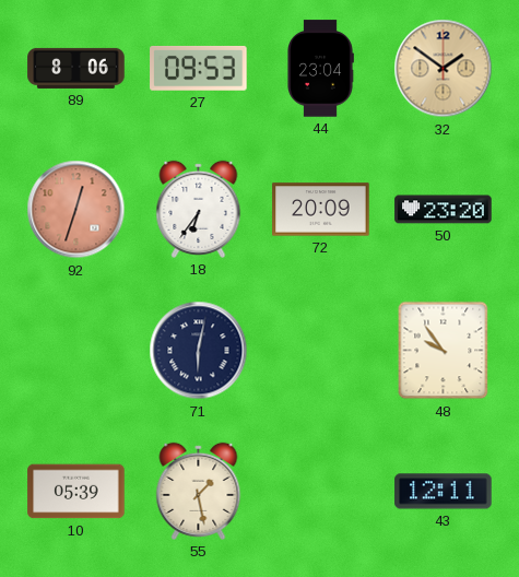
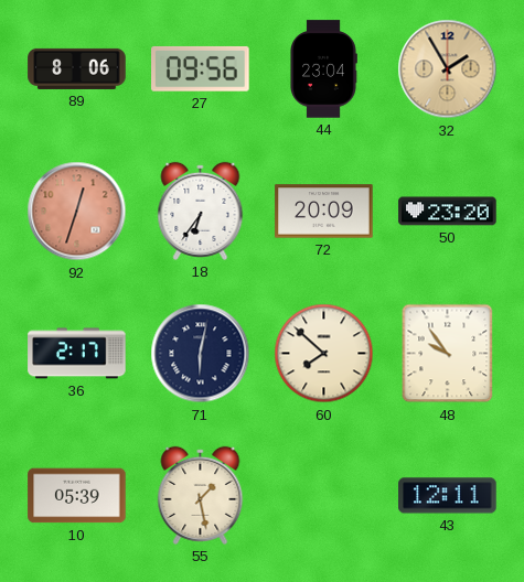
27: 09:53 -> 09:56
32: 1:51 -> 1:55
36: none -> 2:17
60: none -> 7:52
